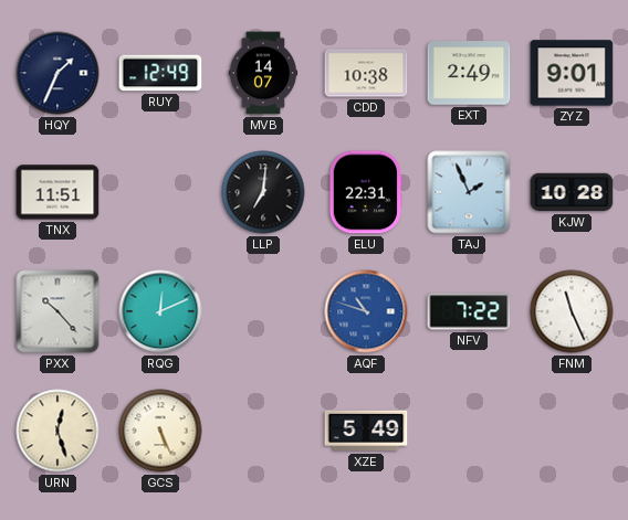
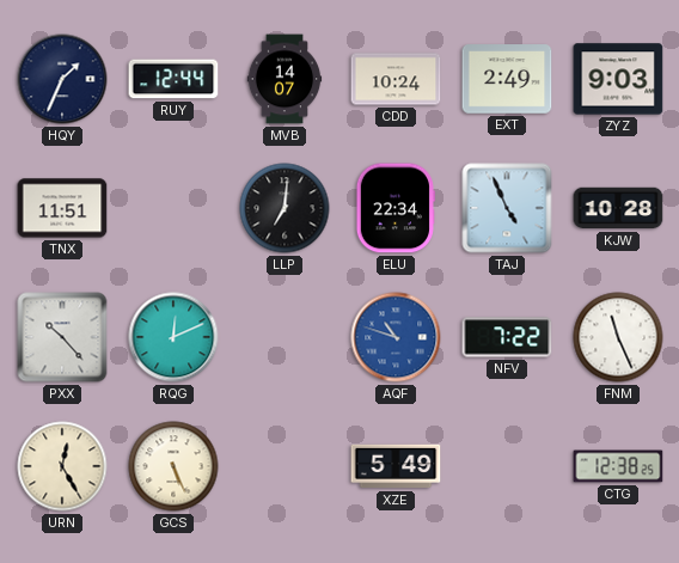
RUY: 12:49 -> 12:44
CDD: 10:38 -> 10:24
ZYZ: 9:01 -> 9:03
ELU: 22:31 -> 22:34
TAJ: 1:56 -> 4:56
URN: 12:27 -> 12:25
CTG: none -> 12:38
